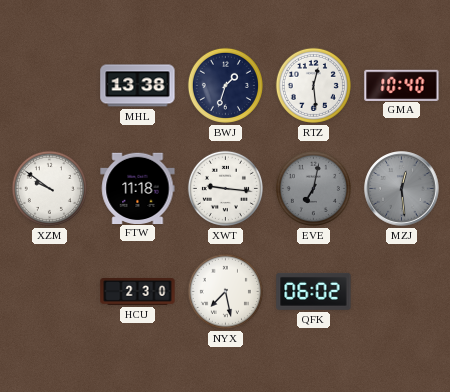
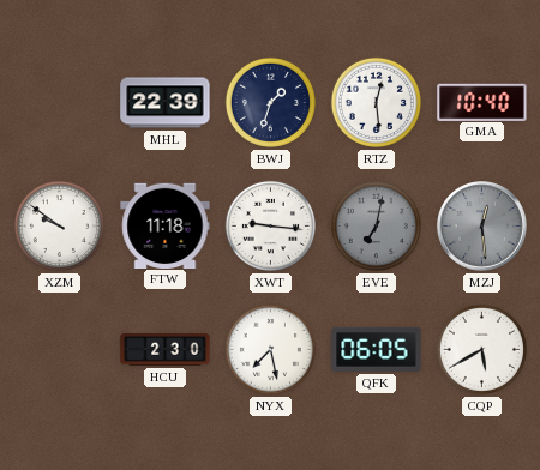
MHL: 13:38 -> 22:39
QFK: 06:02 -> 06:05
CQP: none -> 5:40
